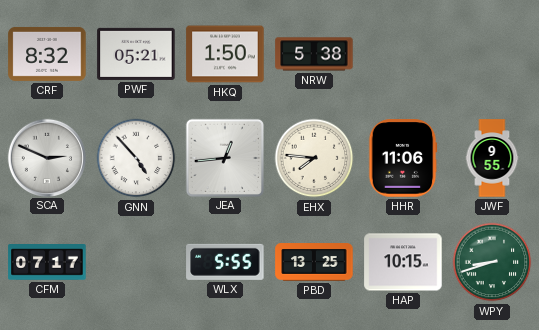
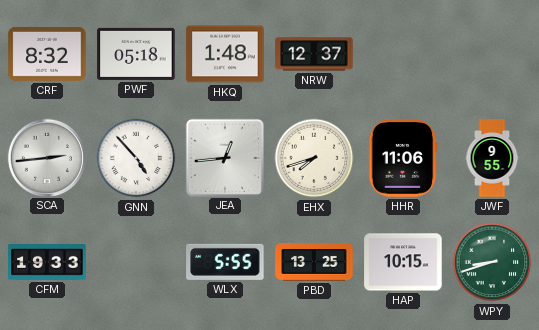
PWF: 05:21 -> 05:18
HKQ: 1:50 -> 1:48
NRW: 5:38 -> 12:37
SCA: 2:49 -> 2:44
EHX: 7:46 -> 7:42
CFM: 07:17 -> 19:33
